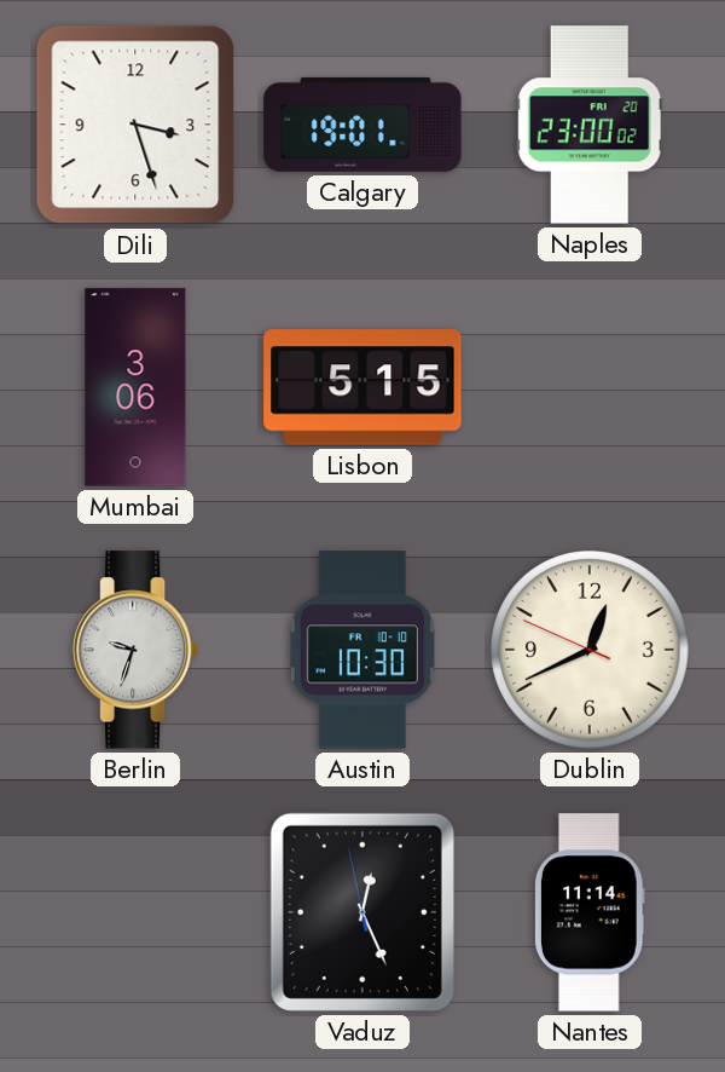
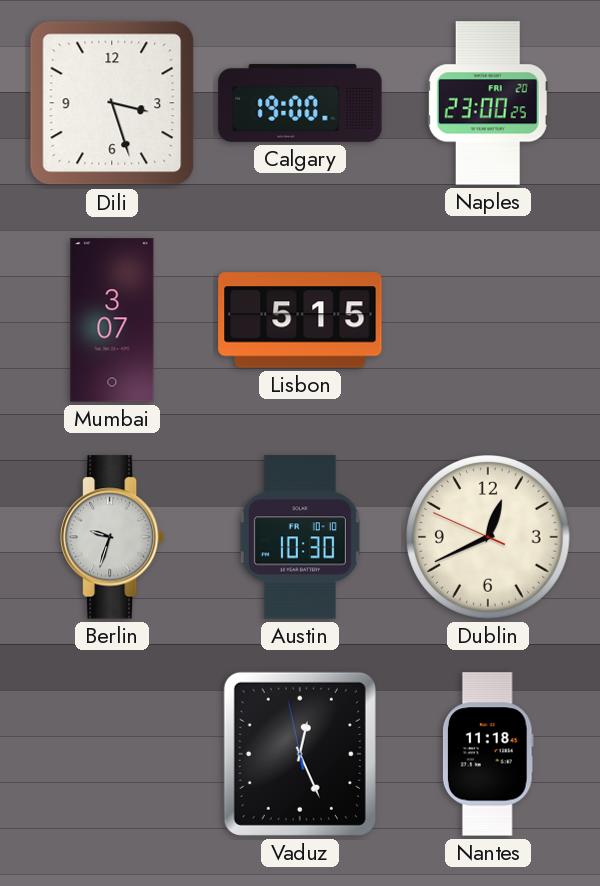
Calgary: 19:01 -> 19:00
Naples: 23:00:02 -> 23:00:25
Mumbai: 3:06 -> 3:07
Nantes: 11:14 -> 11:18
